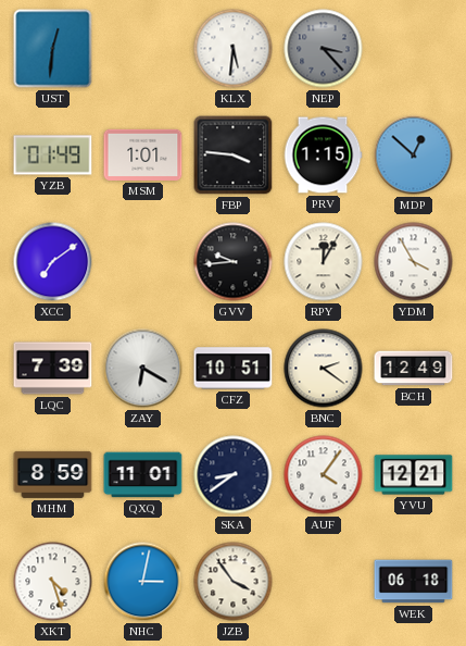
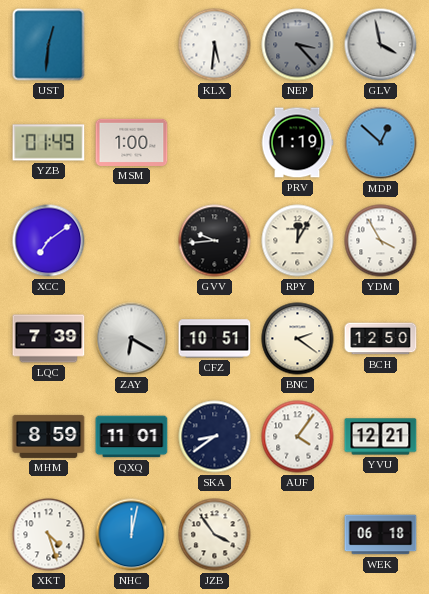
GLV: none -> 3:58
MSM: 1:01 -> 1:00
FBP: 3:46 -> none
PRV: 1:15 -> 1:19
BCH: 12:49 -> 12:50
NHC: 3:02 -> 12:02
